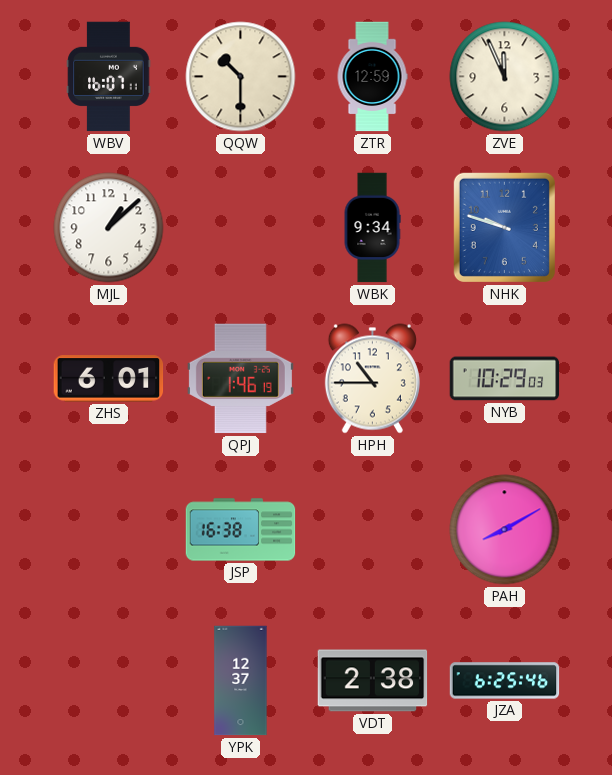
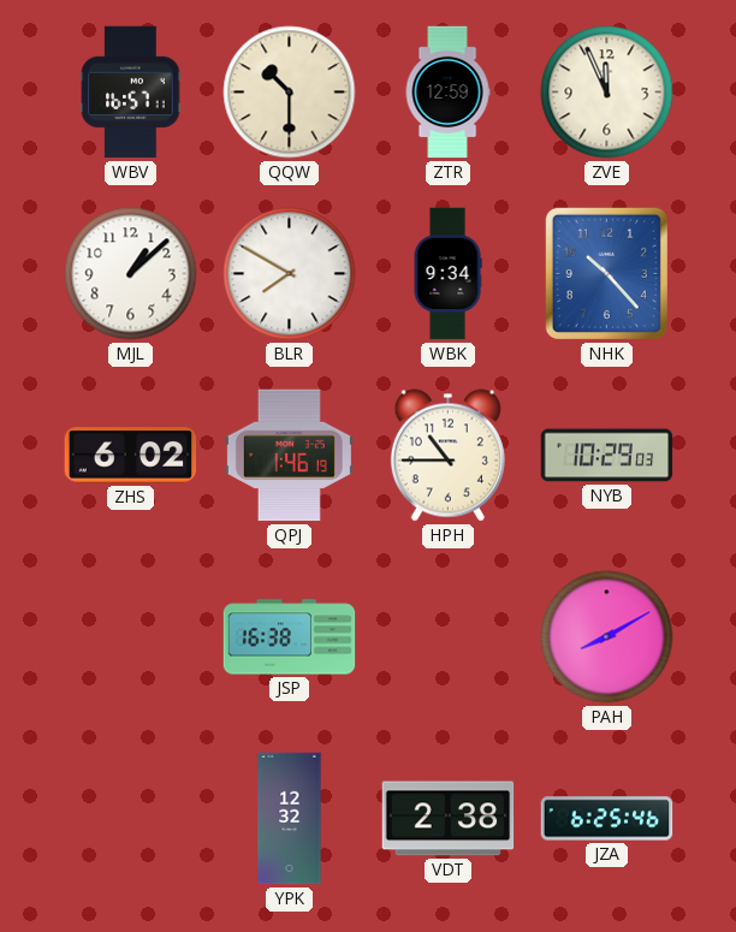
WBV: 16:07 -> 16:57
BLR: none -> 7:50
NHK: 9:48 -> 10:23
ZHS: 6:01 -> 6:02
YPK: 12:37 -> 12:32
